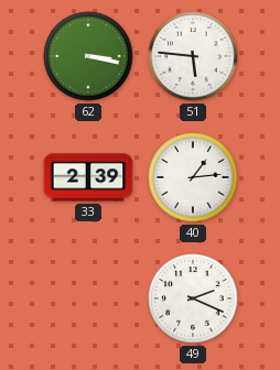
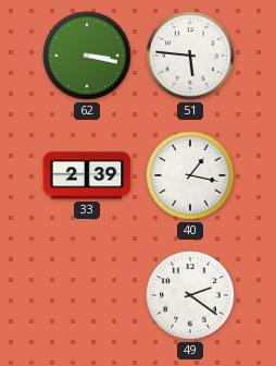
40: 1:14 -> 1:17
49: 2:19 -> 2:21
